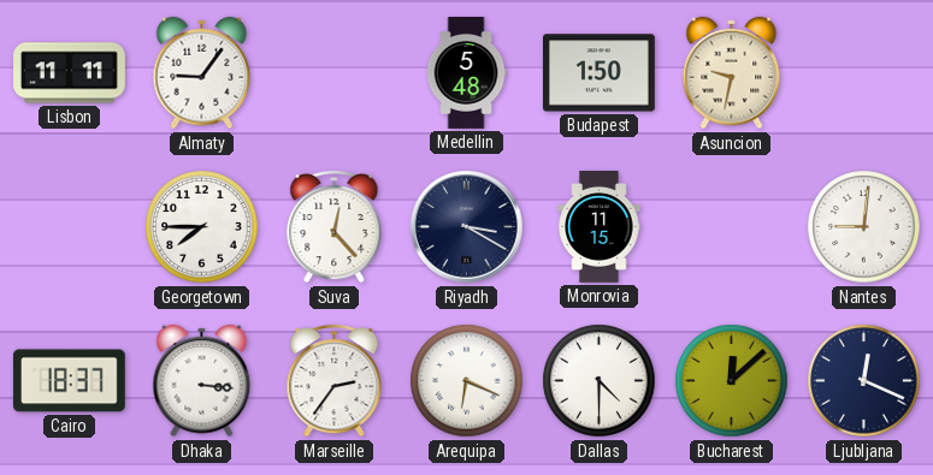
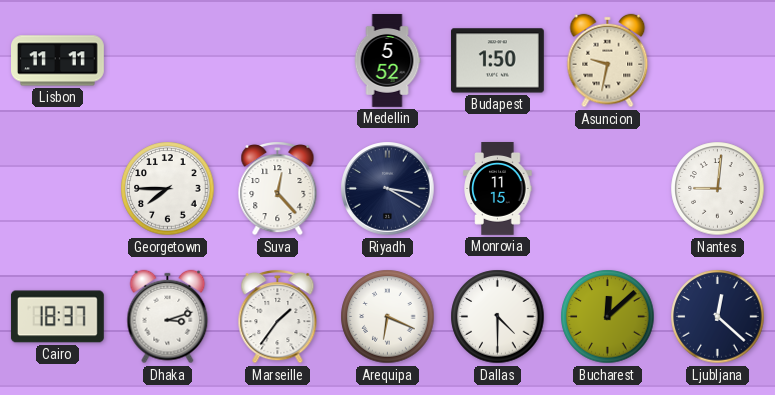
Almaty: 9:06 -> none
Medellin: 5:48 -> 5:52
Dhaka: 3:16 -> 3:12
Marseille: 2:36 -> 1:36
Ljubljana: 12:19 -> 12:22
